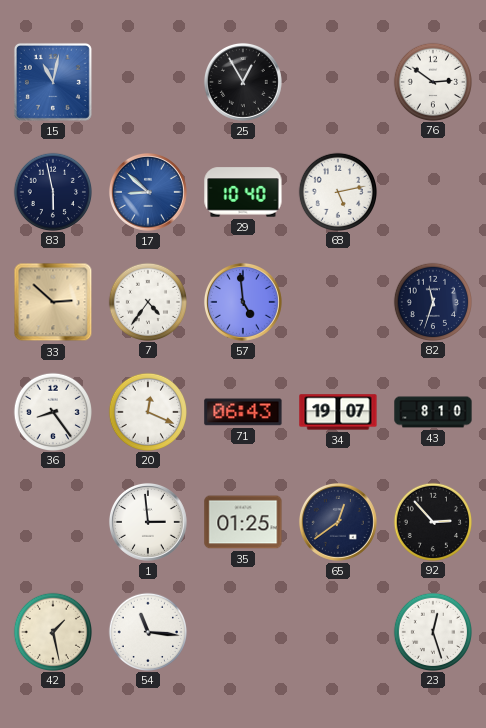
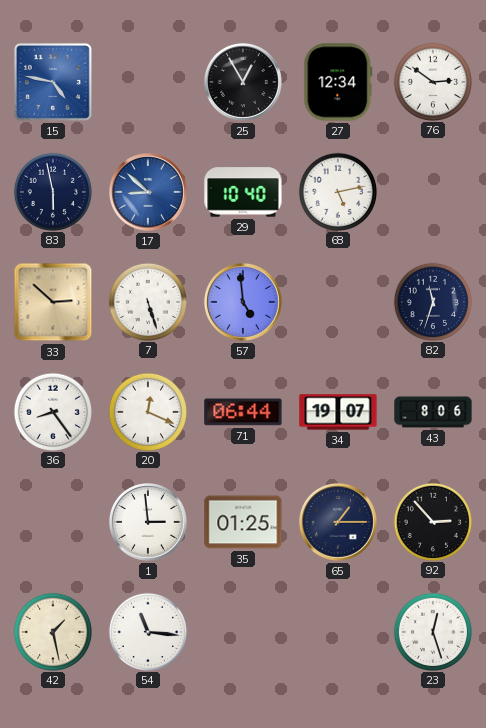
15: 11:02 -> 4:47
27: none -> 12:34
7: 4:36 -> 5:27
71: 06:43 -> 06:44
43: 8:10 -> 8:06
65: 12:39 -> 1:15
